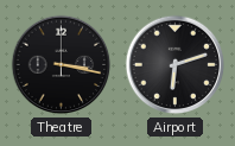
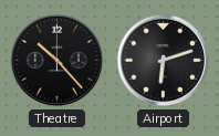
Theatre: 3:17 -> 10:23
